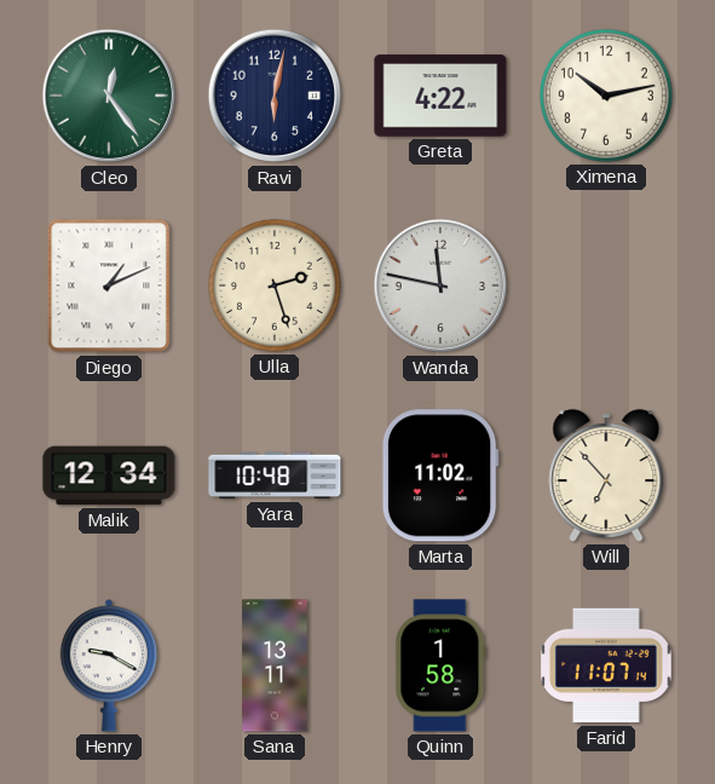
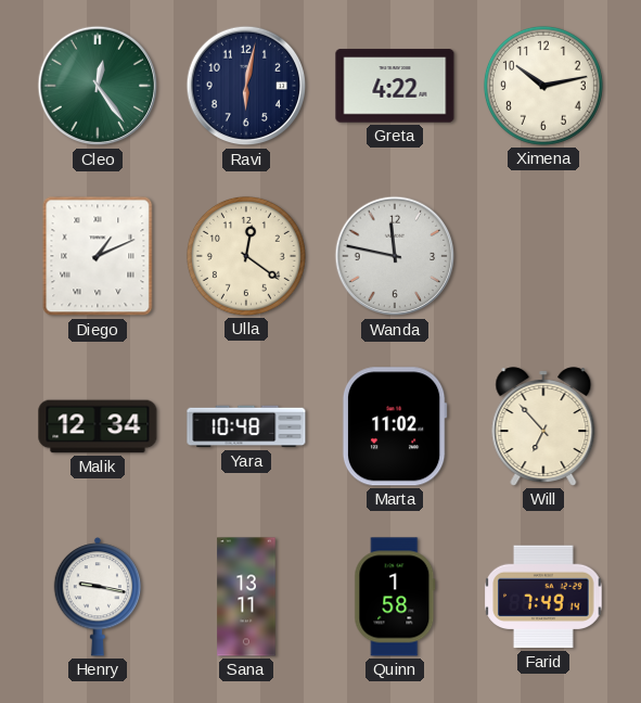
Ulla: 2:27 -> 12:21
Henry: 9:20 -> 9:17
Farid: 11:07 -> 7:49
